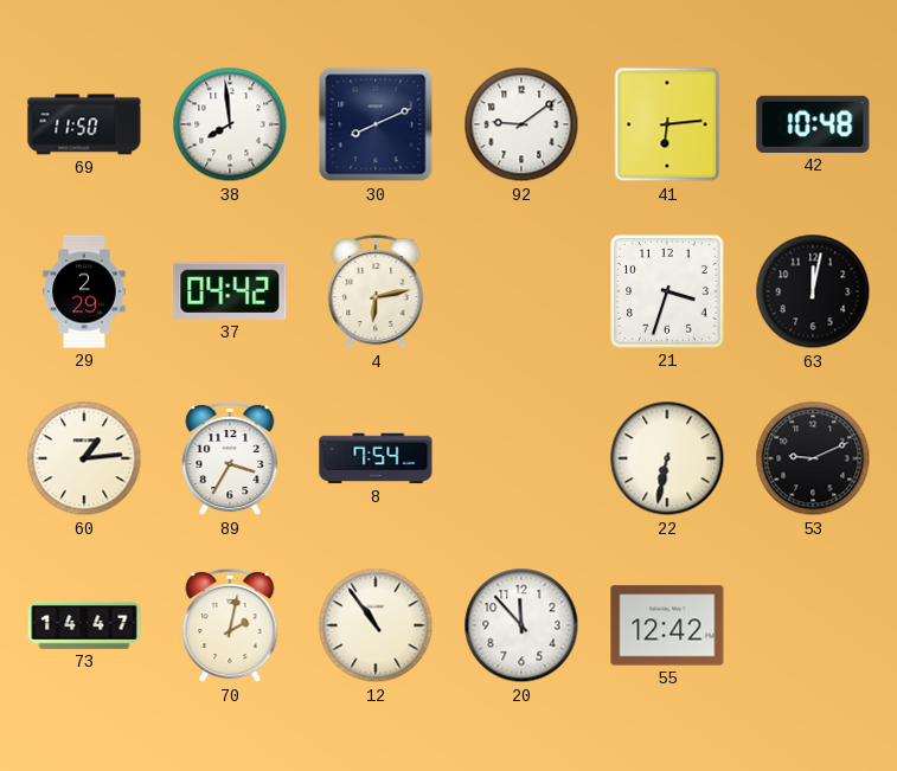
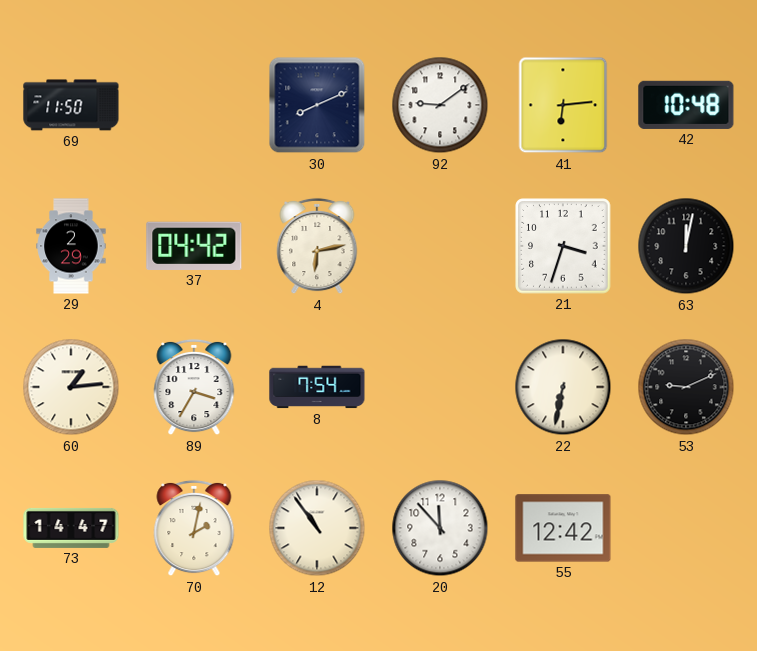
38: 7:59 -> none
